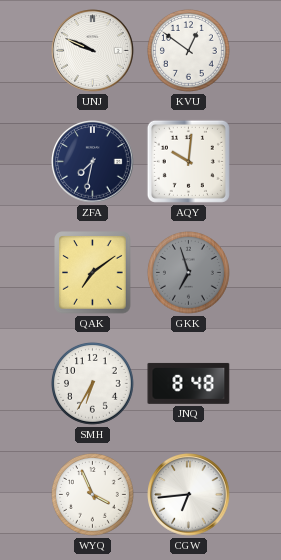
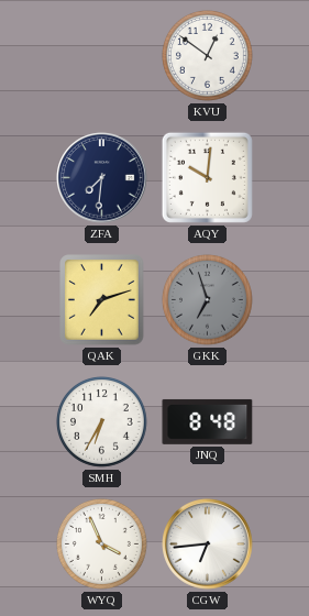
UNJ: 9:49 -> none
ZFA: 7:32 -> 7:31
QAK: 7:09 -> 7:12
